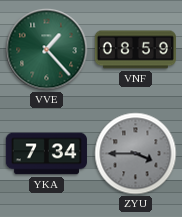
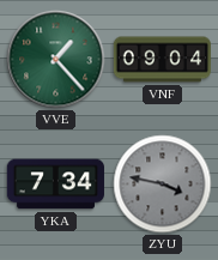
VNF: 08:59 -> 09:04
ZYU: 3:45 -> 3:47
